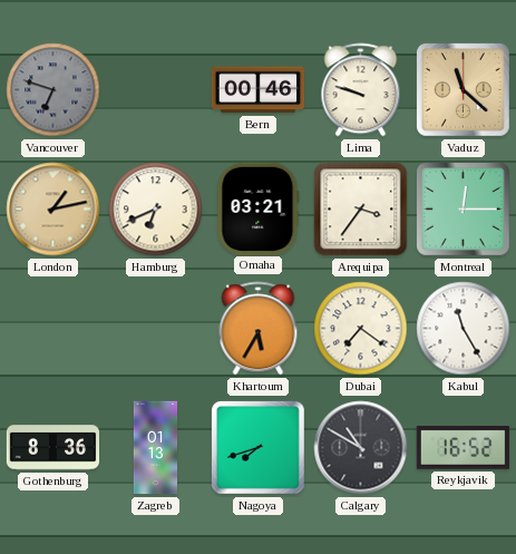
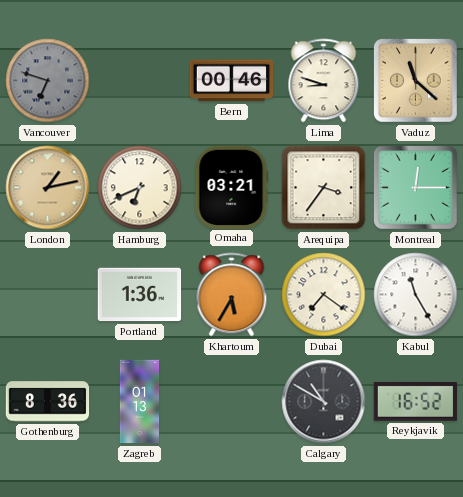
Lima: 9:48 -> 8:48
Portland: none -> 1:36
Nagoya: 7:42 -> none
